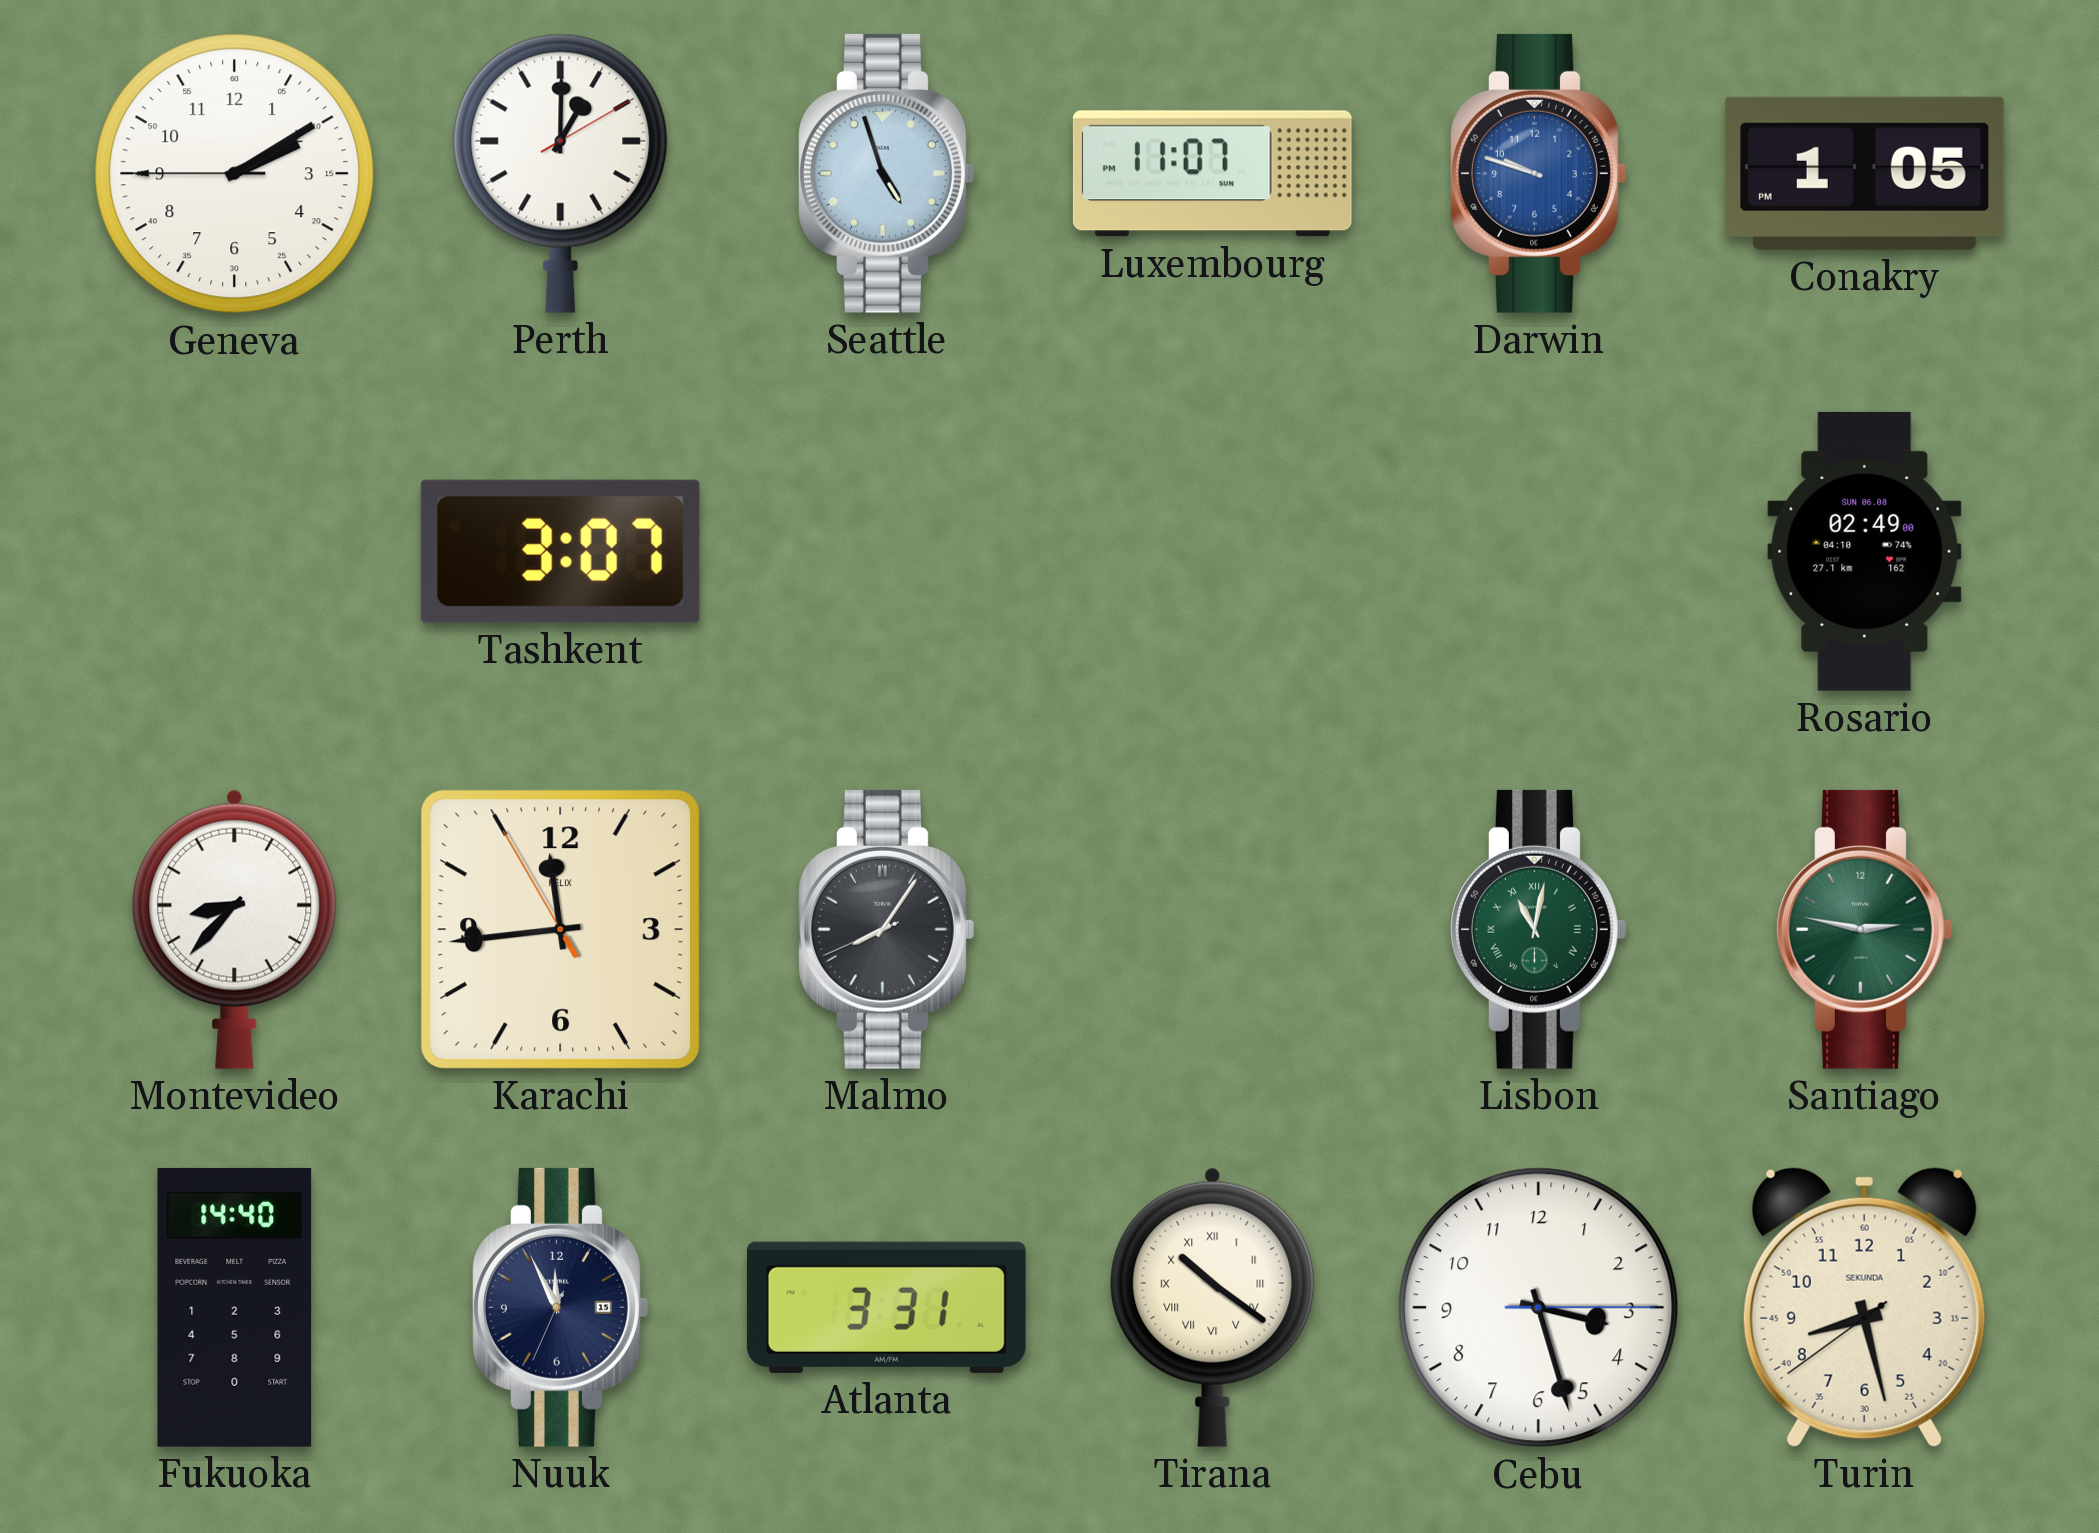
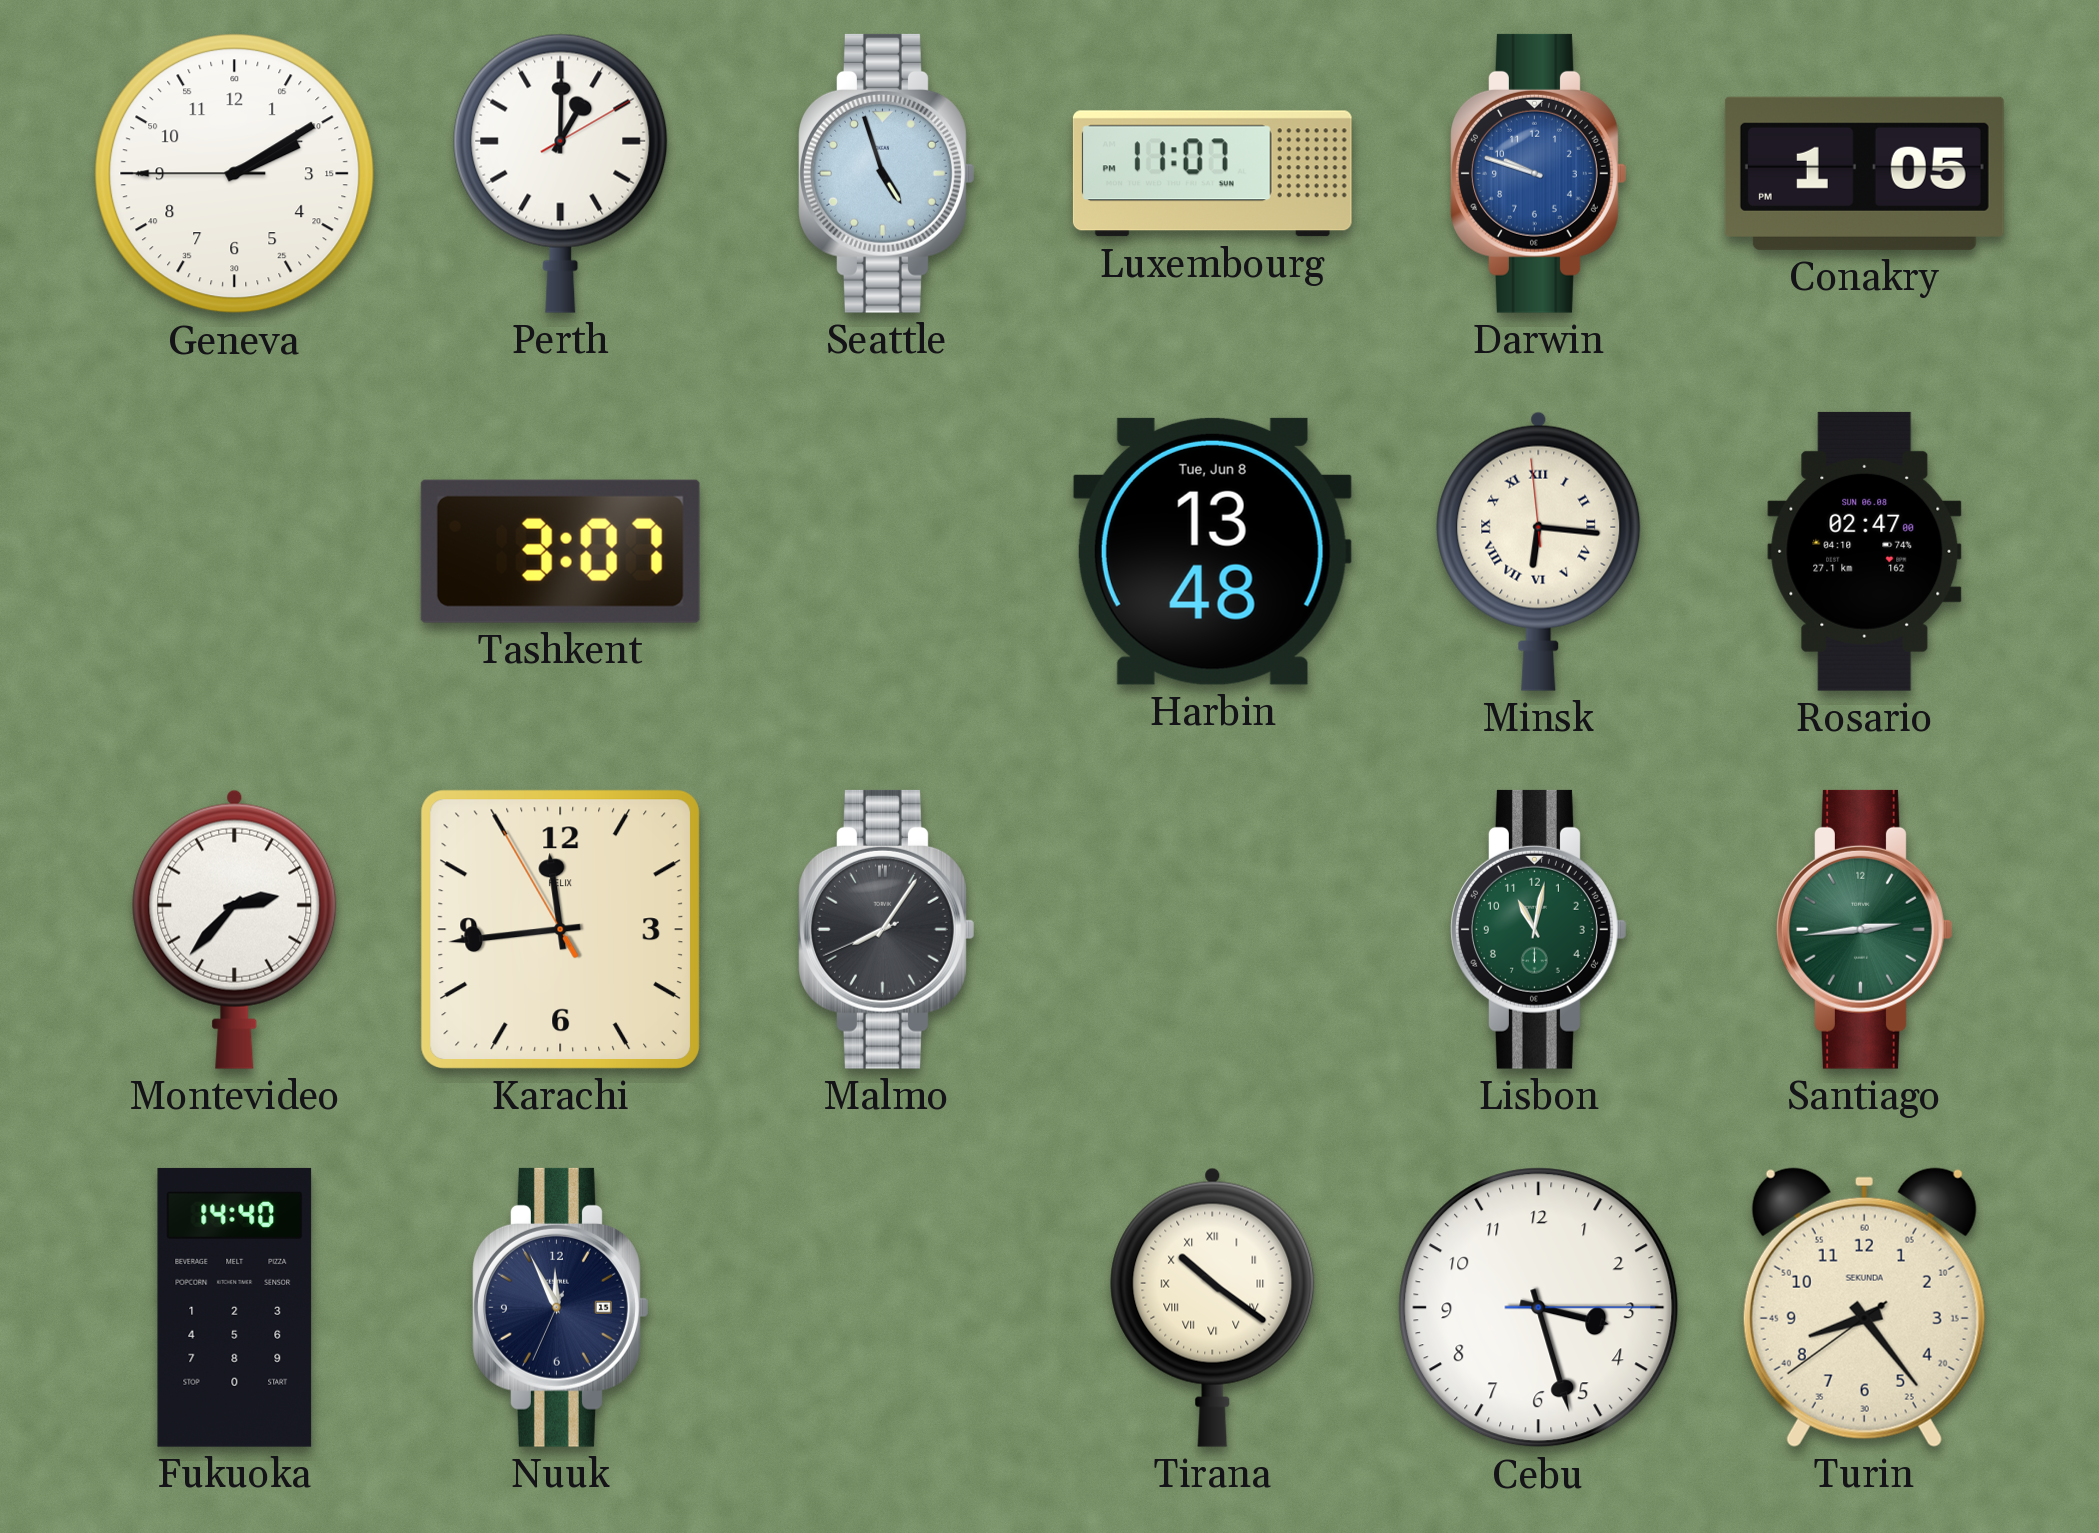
Harbin: none -> 13:48
Minsk: none -> 6:15
Rosario: 02:49 -> 02:47
Montevideo: 8:37 -> 2:37
Lisbon numerals: Roman -> Arabic
Santiago: 2:47 -> 2:44
Atlanta: 3:31 -> none
Turin: 8:27 -> 8:23
